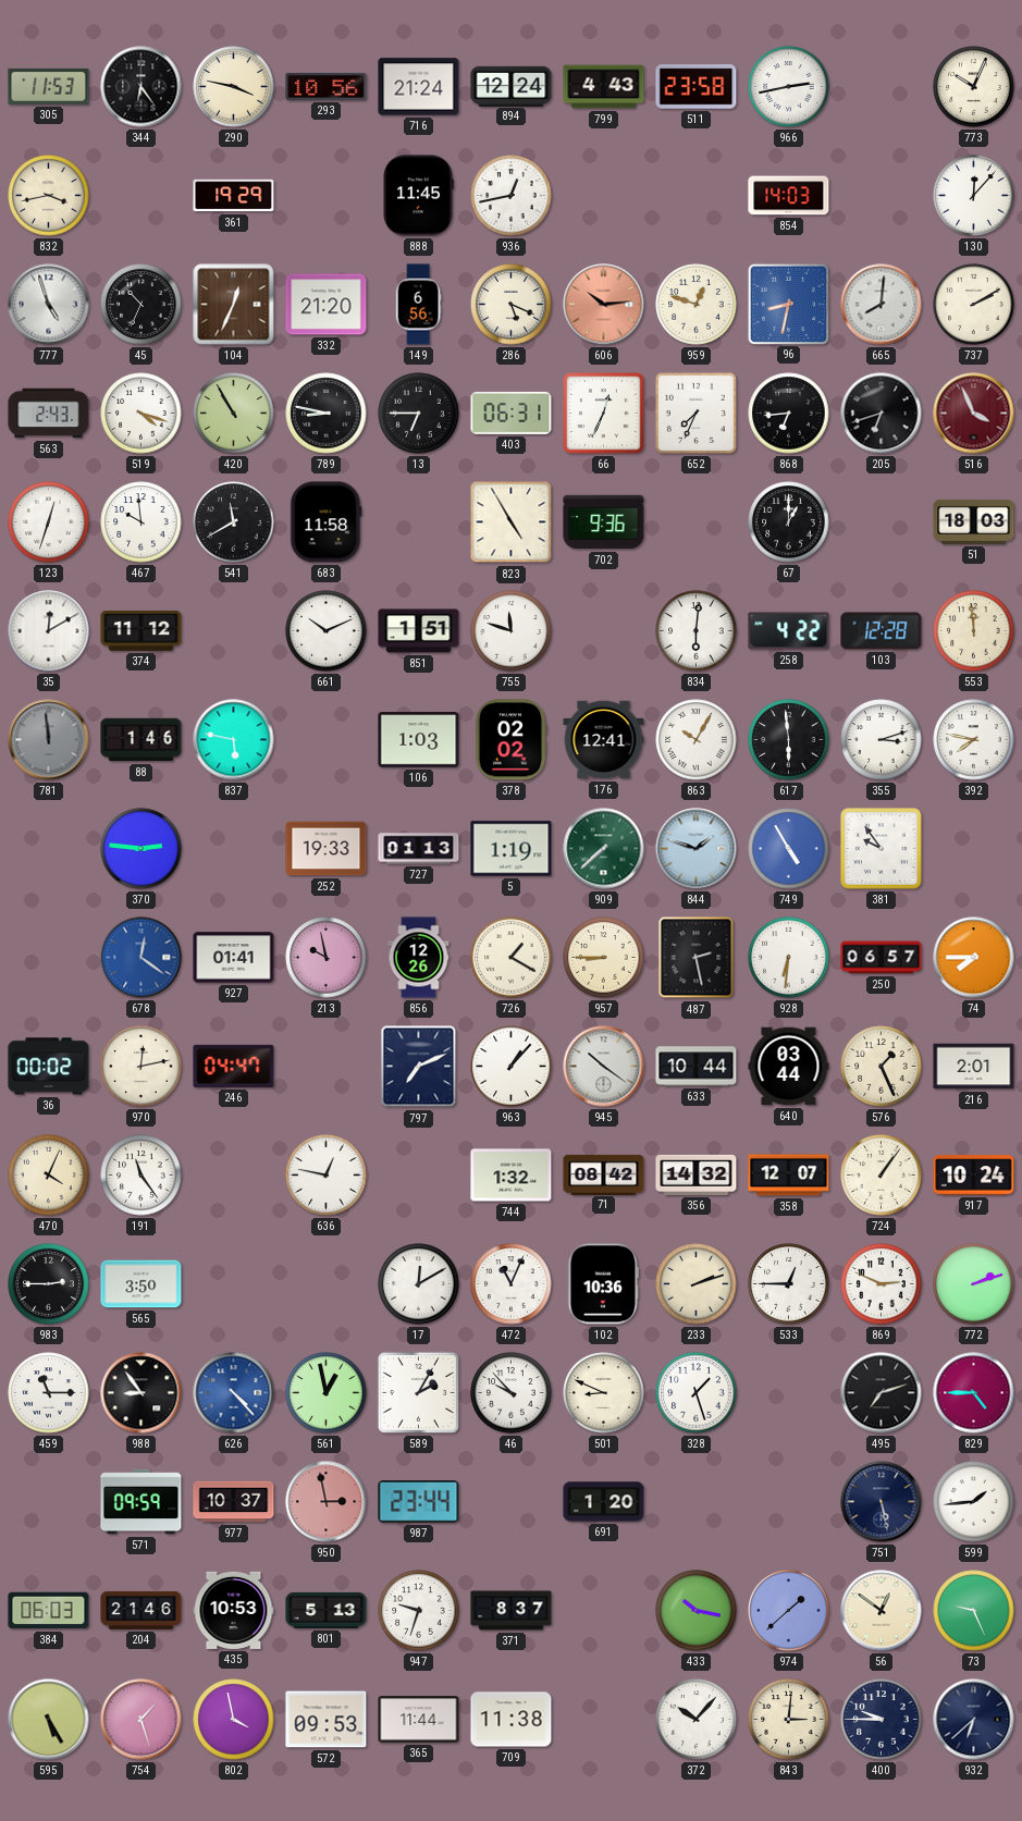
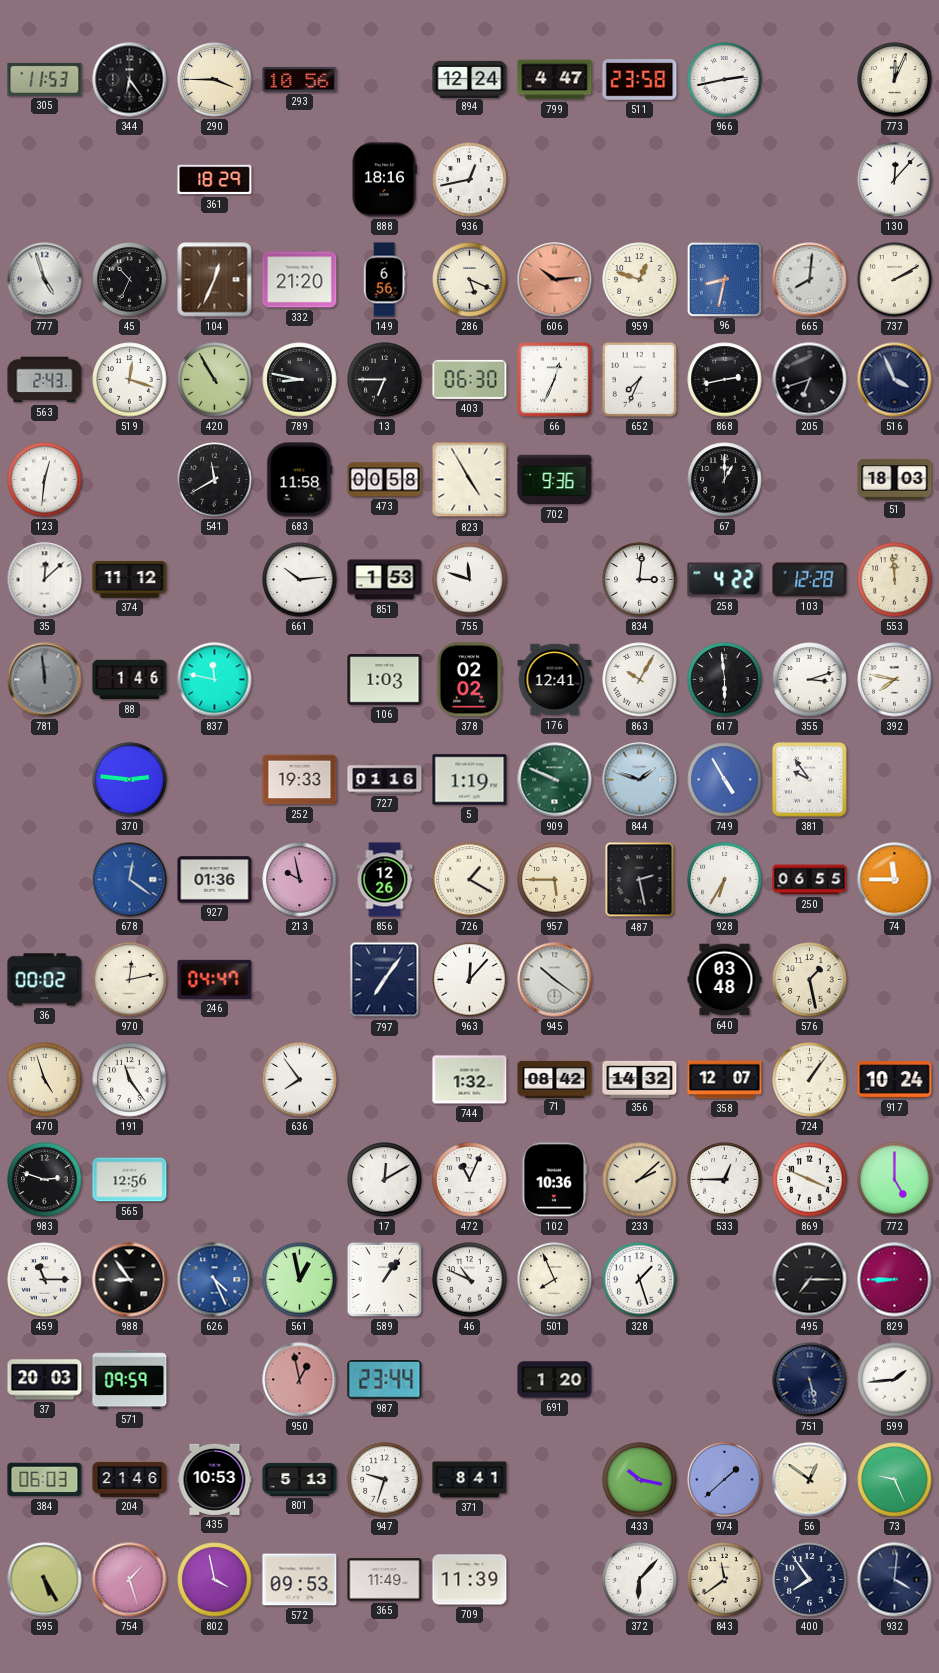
290: 3:47 -> 3:45
716: 21:24 -> none
799: 4:43 -> 4:47
773: 10:04 -> 12:04
832: 3:43 -> none
361: 19:29 -> 18:29
888: 11:45 -> 18:16
854: 14:03 -> none
519: 4:18 -> 12:18
403: 06:31 -> 06:30
868: 6:44 -> 2:43
516 dial: burgundy -> navy
123: 12:33 -> 12:31
467: 9:59 -> none
473: none -> 00:58
35: 12:10 -> 12:08
661: 10:11 -> 10:14
851: 1:51 -> 1:53
834: 6:01 -> 3:01
837: 5:47 -> 11:47
727: 01:13 -> 01:16
909: 7:38 -> 9:49
927: 01:41 -> 01:36
957: 8:45 -> 5:45
928: 6:31 -> 6:35
250: 06:57 -> 06:55
74: 7:45 -> 11:45
797: 7:11 -> 7:06
963: 1:07 -> 12:07
633: 10:44 -> none
640: 03:44 -> 03:48
576: 1:26 -> 1:28
216: 2:01 -> none
470: 4:04 -> 4:57
636: 12:47 -> 7:54
983: 2:45 -> 2:48
565: 3:50 -> 12:56
233: 2:12 -> 2:08
869: 2:49 -> 3:49
772: 2:12 -> 5:00
626: 4:23 -> 4:26
589: 2:05 -> 1:06
46: 9:53 -> 10:49
501: 8:49 -> 7:56
495: 7:12 -> 7:15
829: 4:45 -> 8:45
37: none -> 20:03
977: 10:37 -> none
950: 2:58 -> 12:58
371: 8:37 -> 8:41
365: 11:44 -> 11:49
709: 11:38 -> 11:39
372: 10:07 -> 6:07
843: 3:01 -> 11:39
400: 9:45 -> 7:54
932: 6:38 -> 4:01
